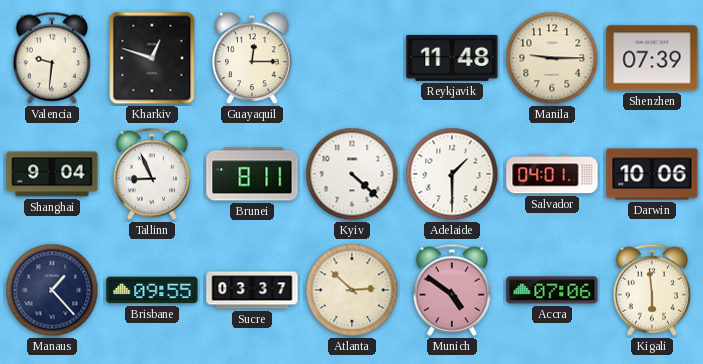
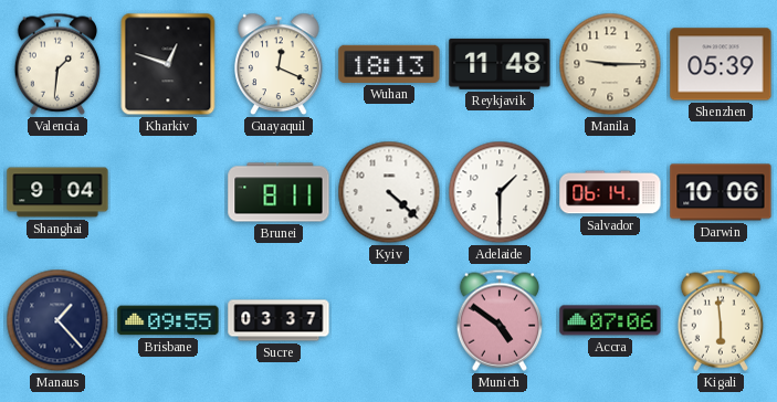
Valencia: 9:31 -> 1:31
Guayaquil: 12:15 -> 12:19
Wuhan: none -> 18:13
Shenzhen: 07:39 -> 05:39
Tallinn: 8:56 -> none
Salvador: 04:01 -> 06:14
Atlanta: 2:52 -> none
